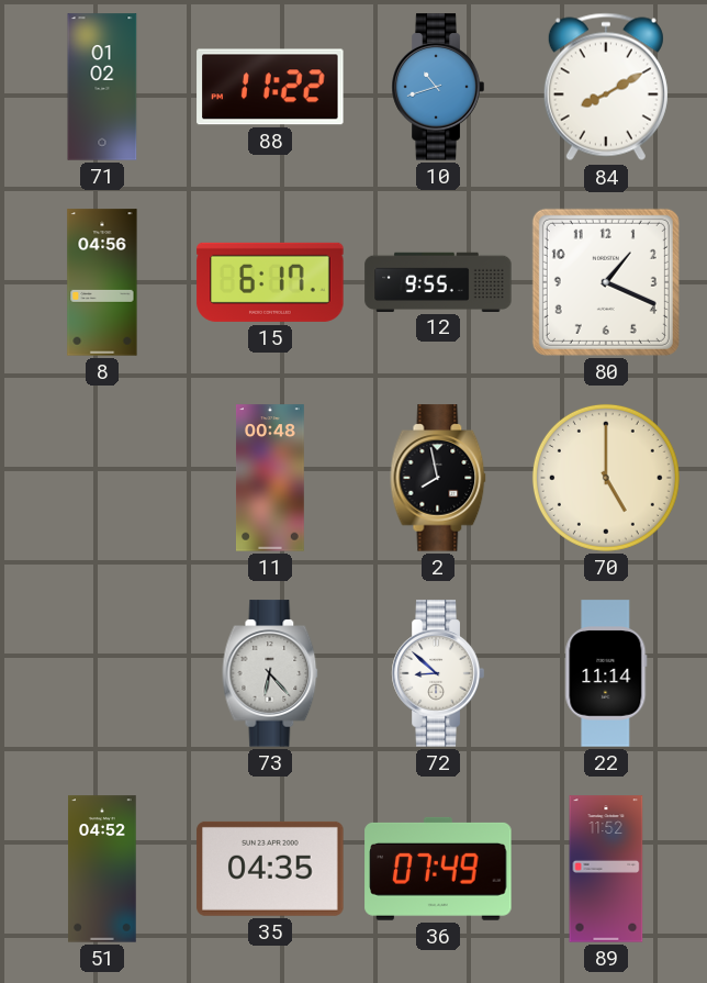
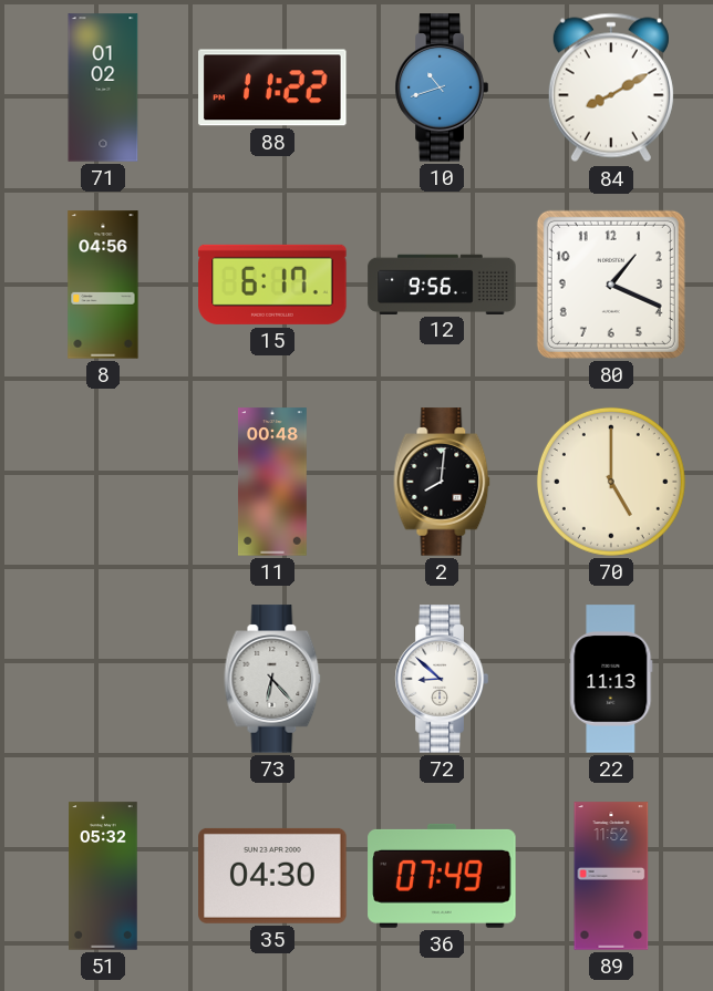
12: 9:55 -> 9:56
2: 7:58 -> 8:01
22: 11:14 -> 11:13
51: 04:52 -> 05:32
35: 04:35 -> 04:30
